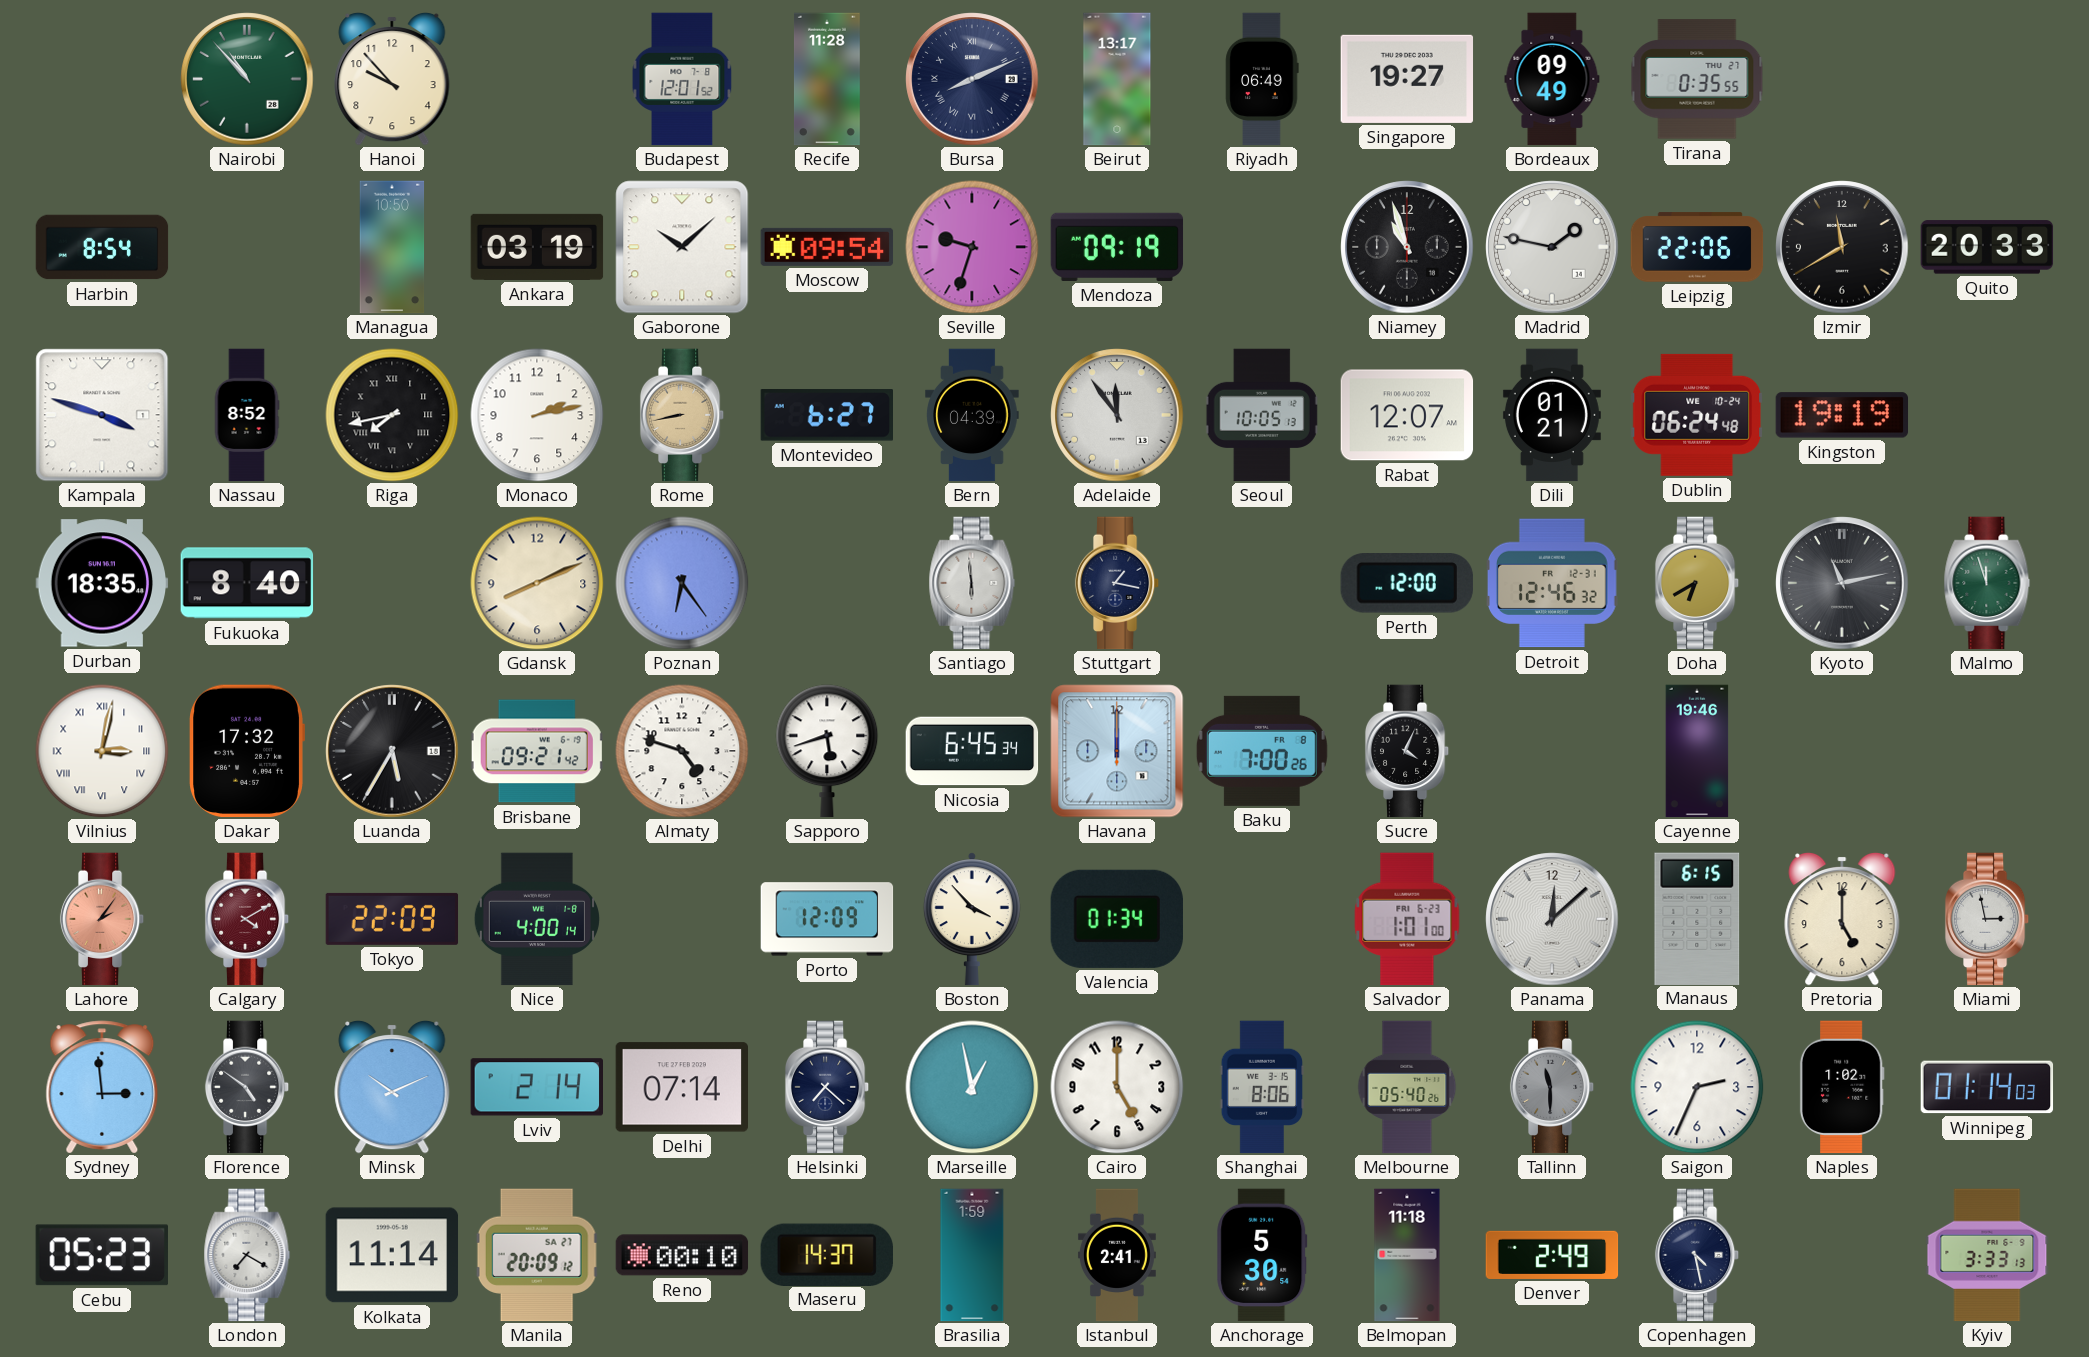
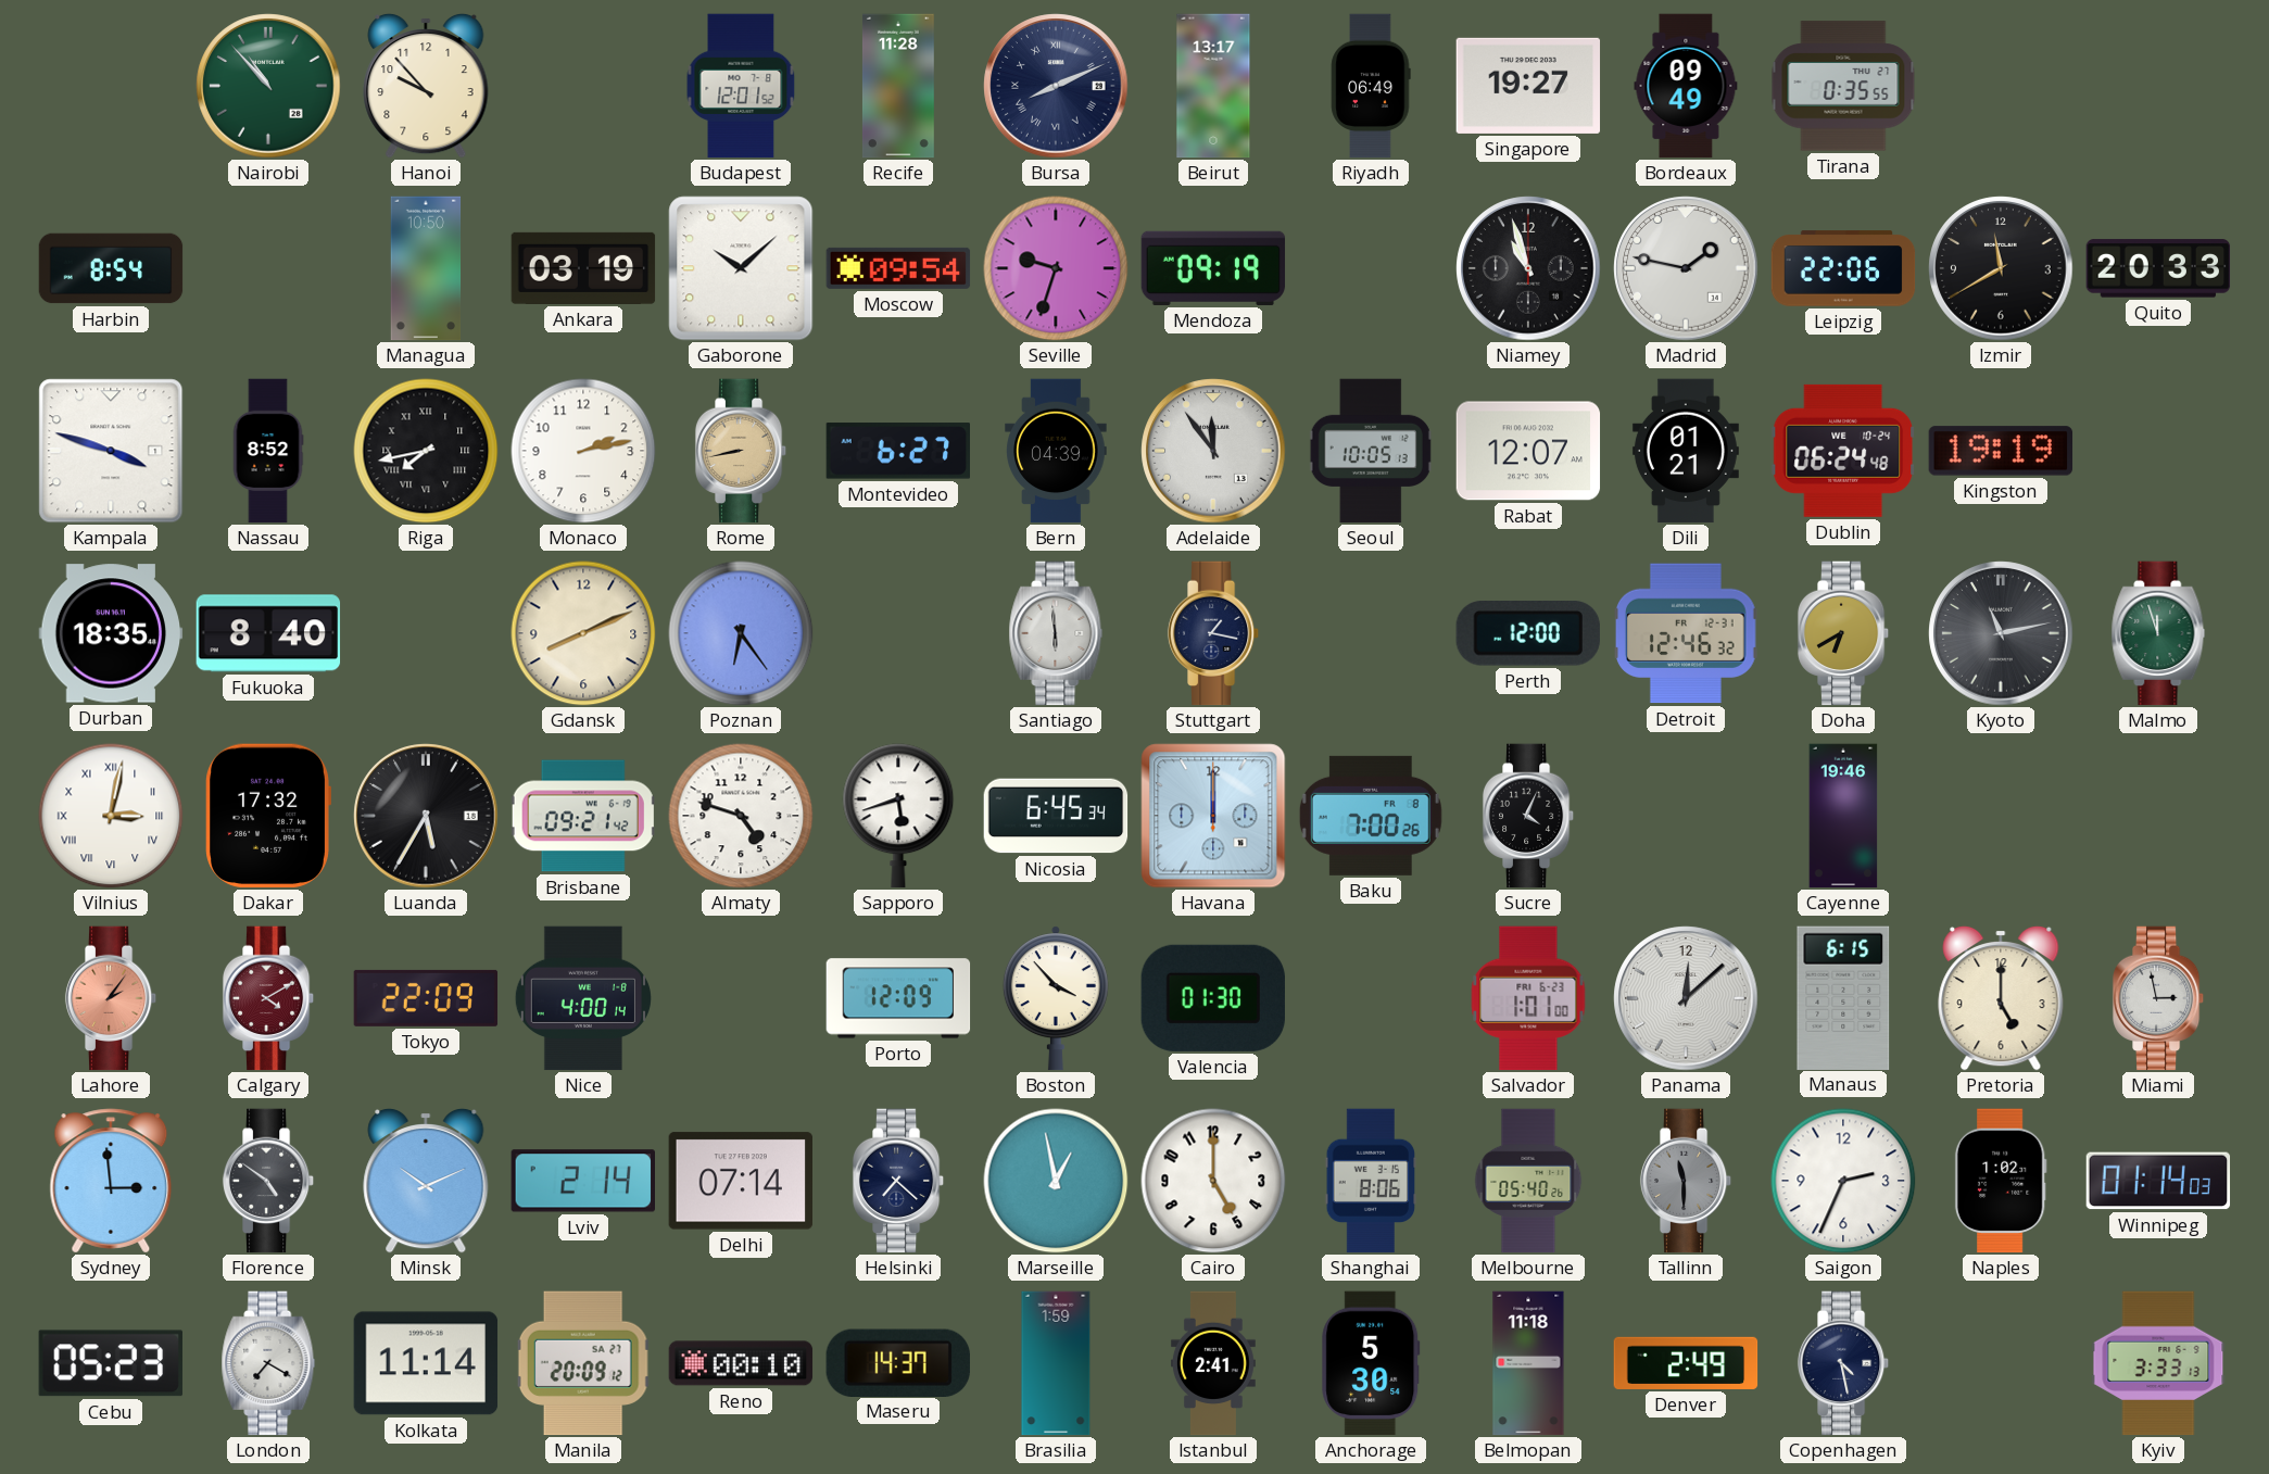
Valencia: 01:34 -> 01:30
